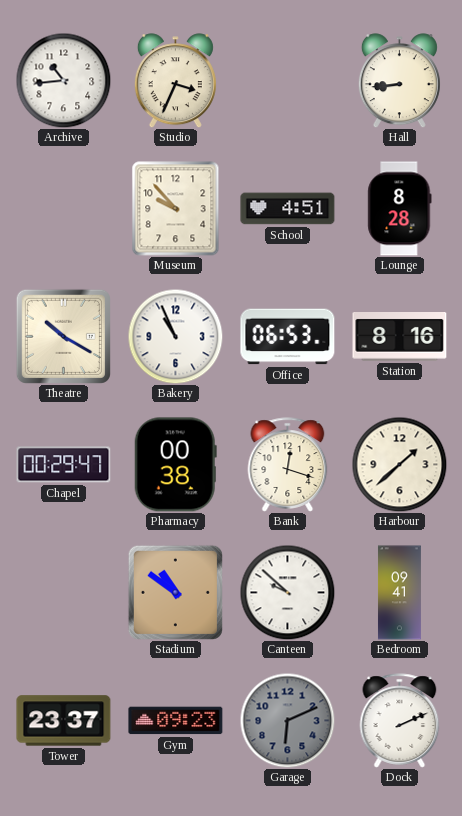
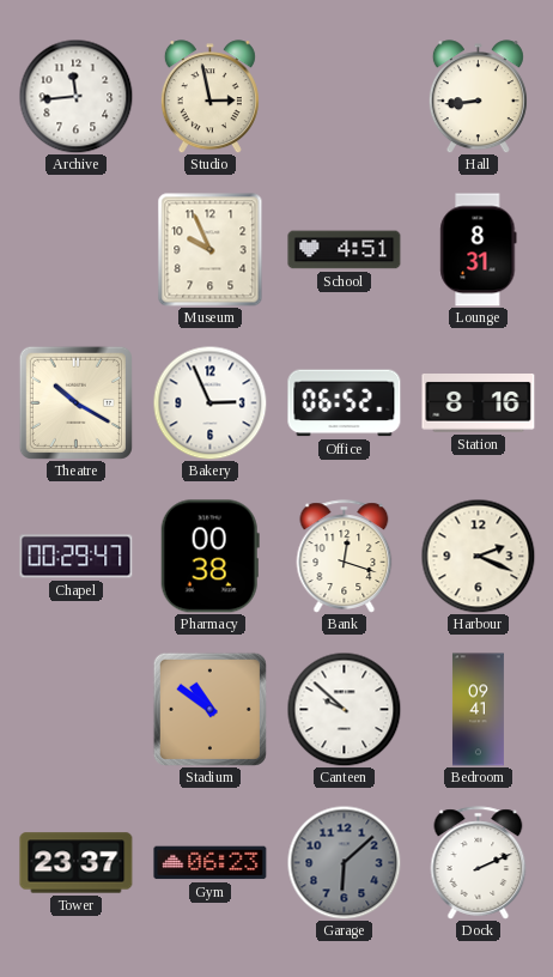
Archive: 10:44 -> 11:44
Studio: 3:34 -> 2:58
Museum: 9:53 -> 9:56
Lounge: 8:28 -> 8:31
Bakery: 10:56 -> 2:56
Office: 06:53 -> 06:52
Harbour: 1:38 -> 2:19
Gym: 09:23 -> 06:23
Garage: 6:11 -> 6:08
